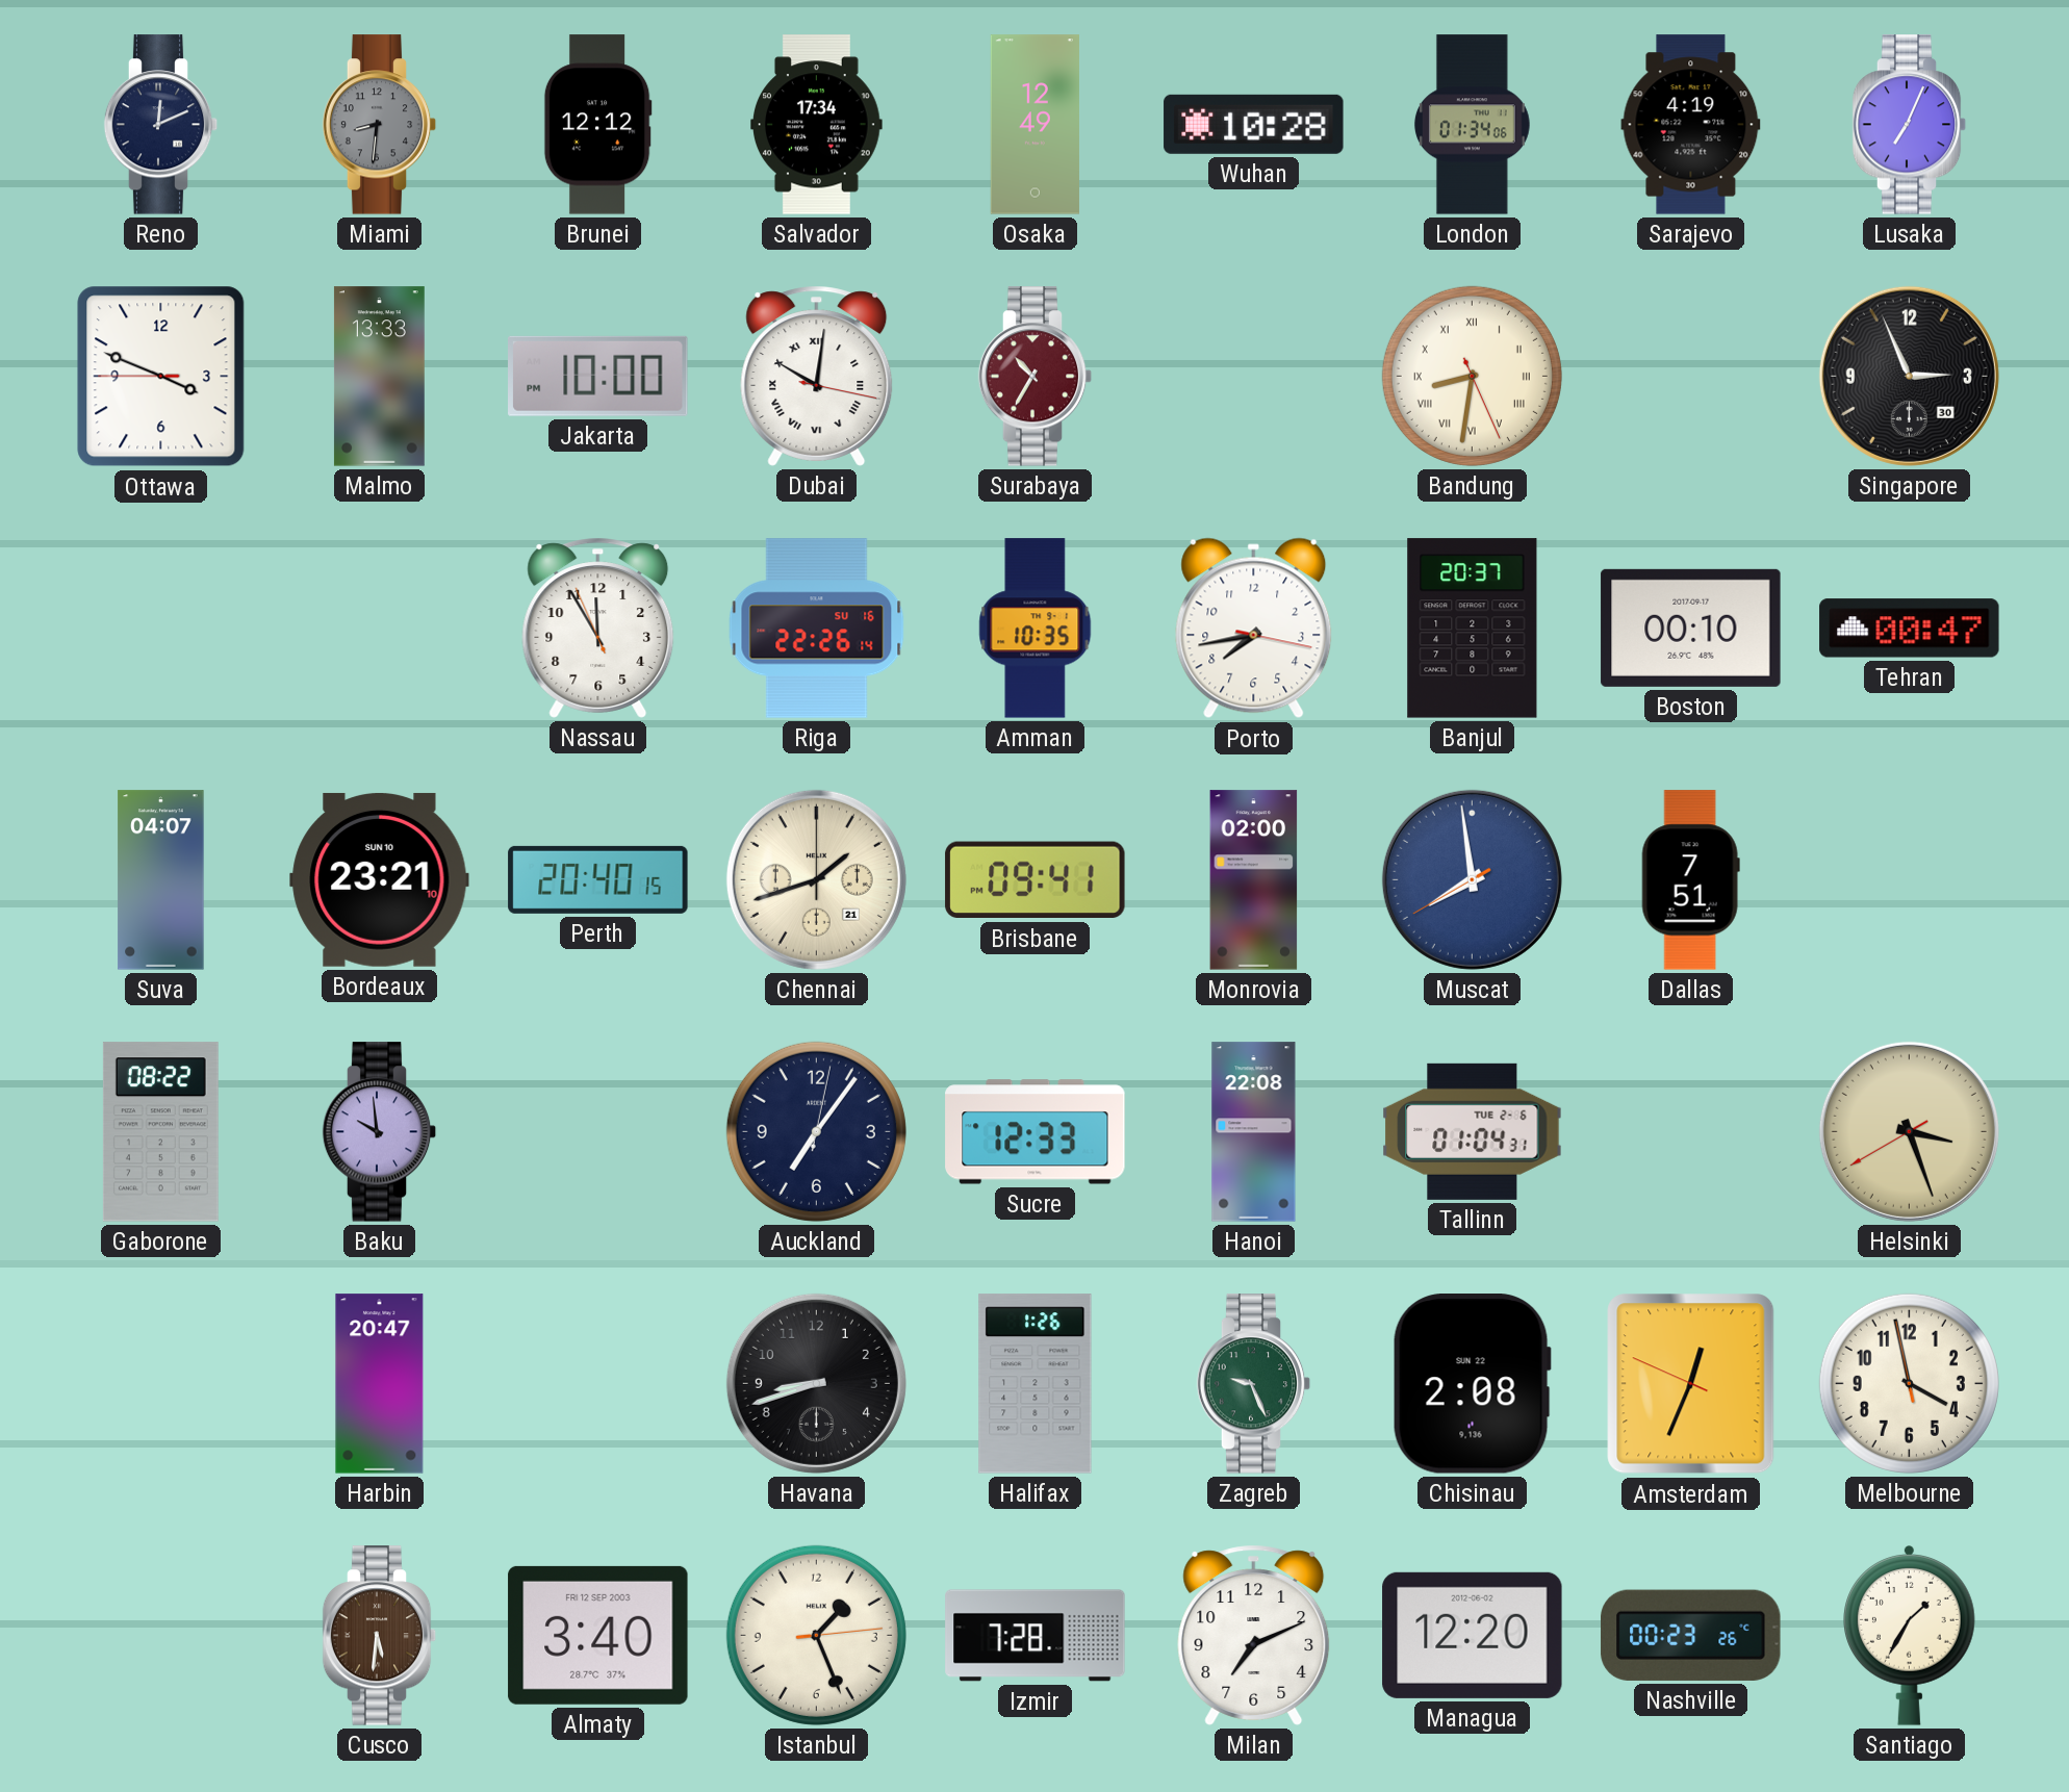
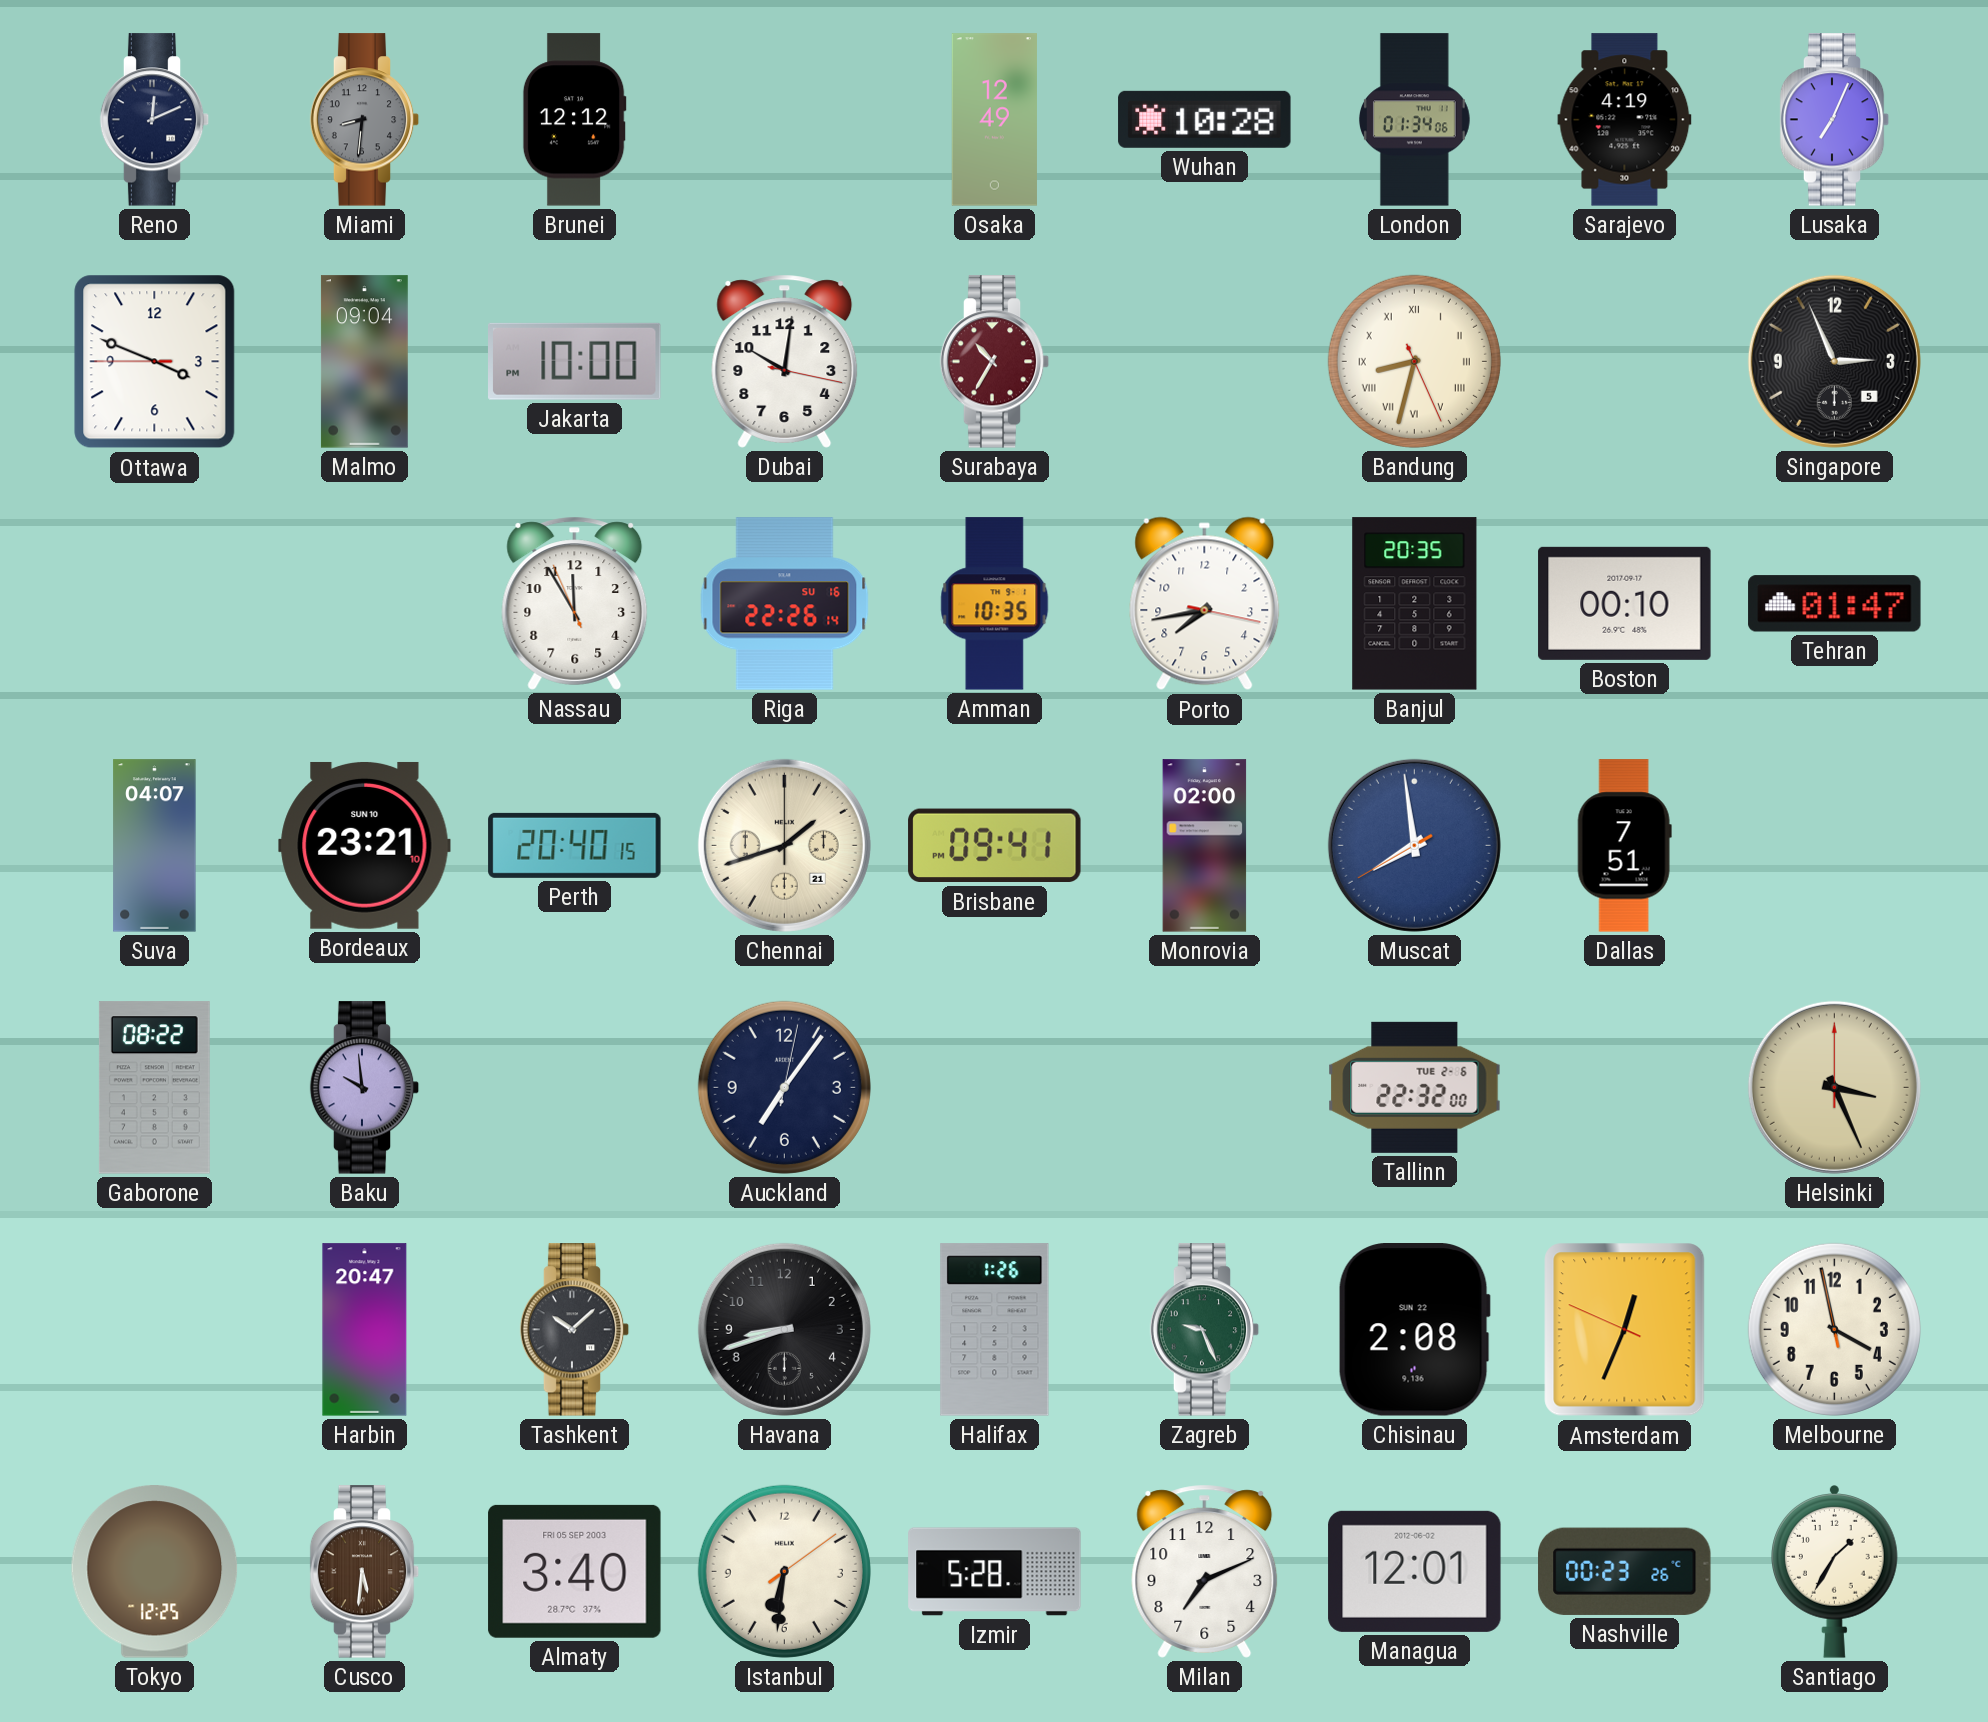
Salvador: 17:34 -> none
Malmo: 13:33 -> 09:04
Dubai numerals: Roman -> Arabic
Bandung: 8:31 -> 8:32
Singapore date: 30 -> 5
Banjul: 20:37 -> 20:35
Tehran: 00:47 -> 01:47
Sucre: 12:33 -> none
Hanoi: 22:08 -> none
Tallinn: 01:04 -> 22:32
Helsinki: 3:26:40 -> 3:26:00
Tashkent: none -> 10:08
Tokyo: none -> 12:25
Almaty date: FRI 12 SEP 2003 -> FRI 05 SEP 2003
Istanbul: 1:26 -> 6:31
Izmir: 7:28 -> 5:28
Managua: 12:20 -> 12:01
